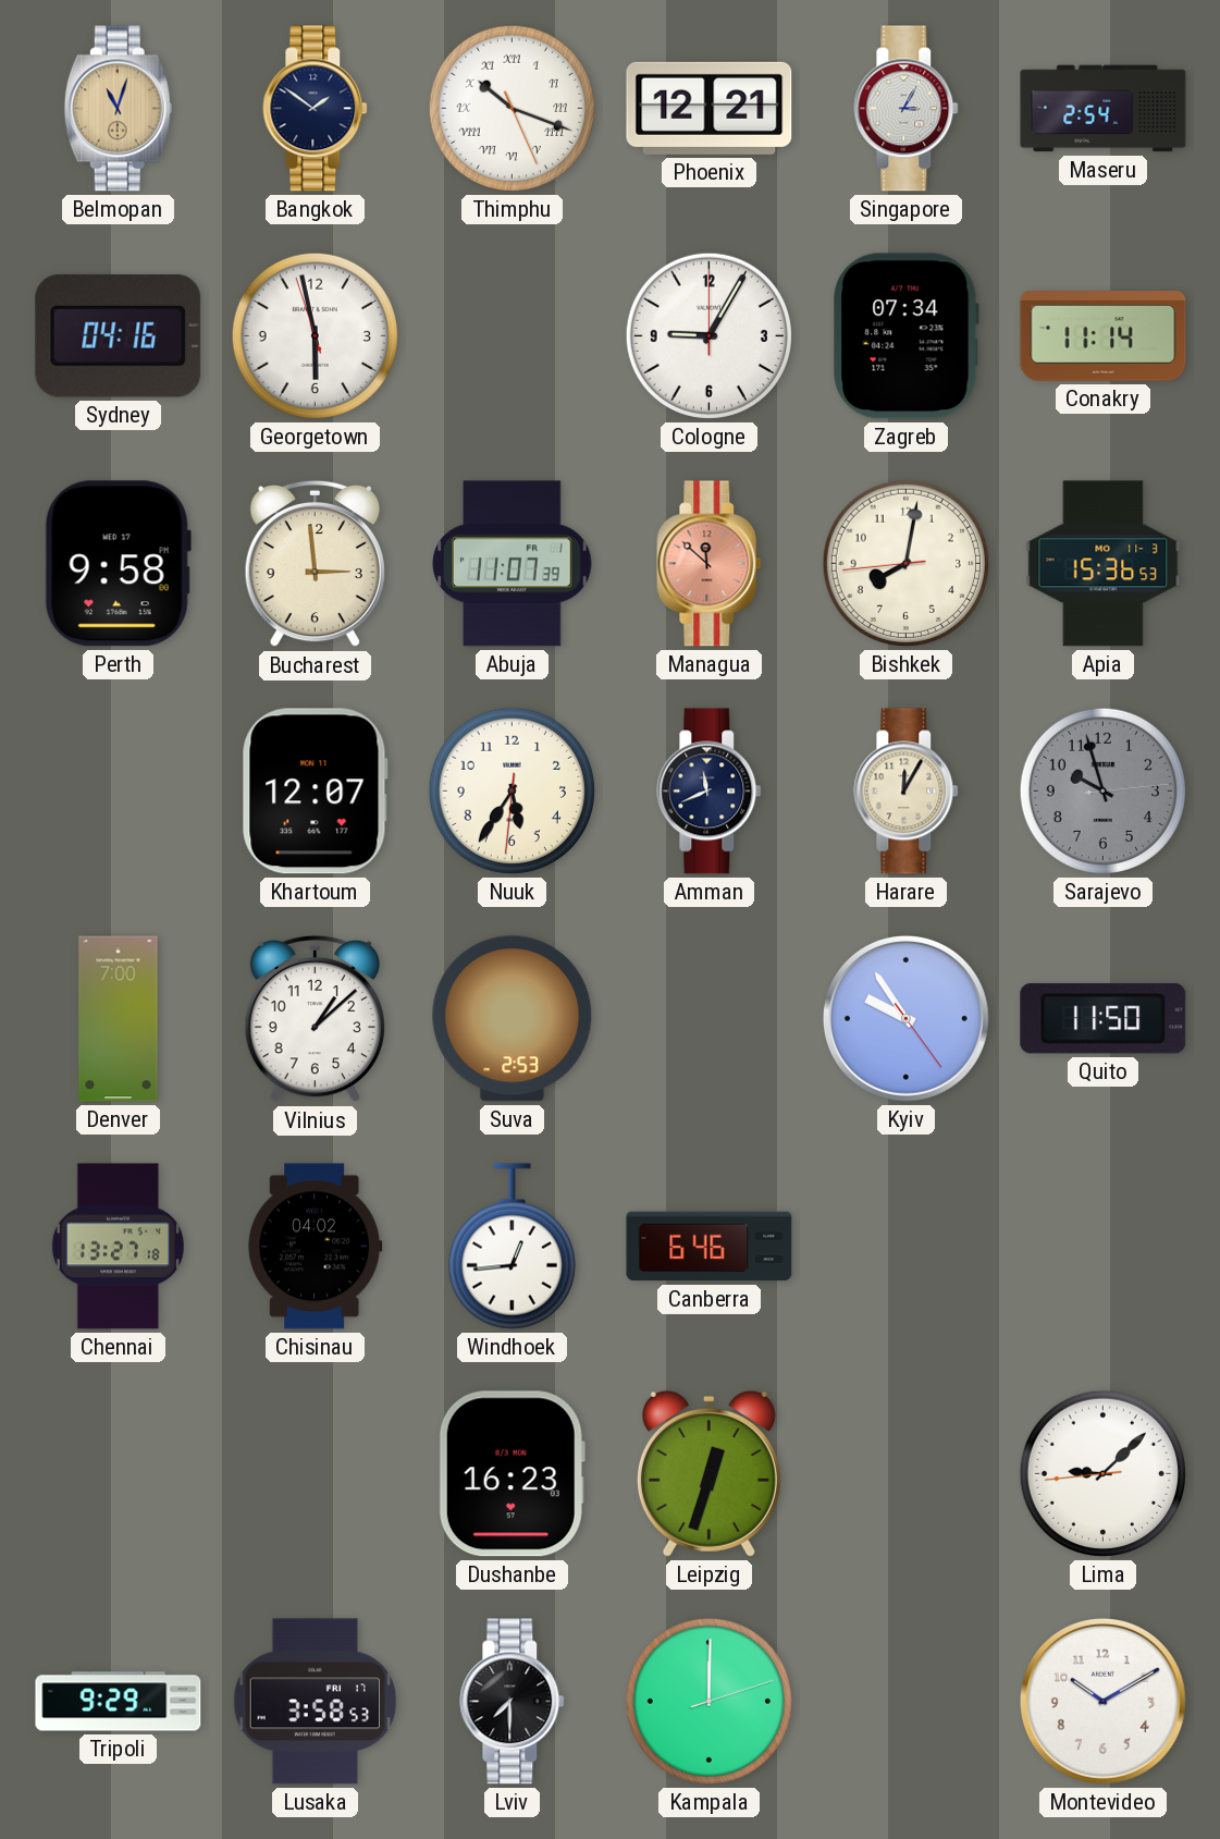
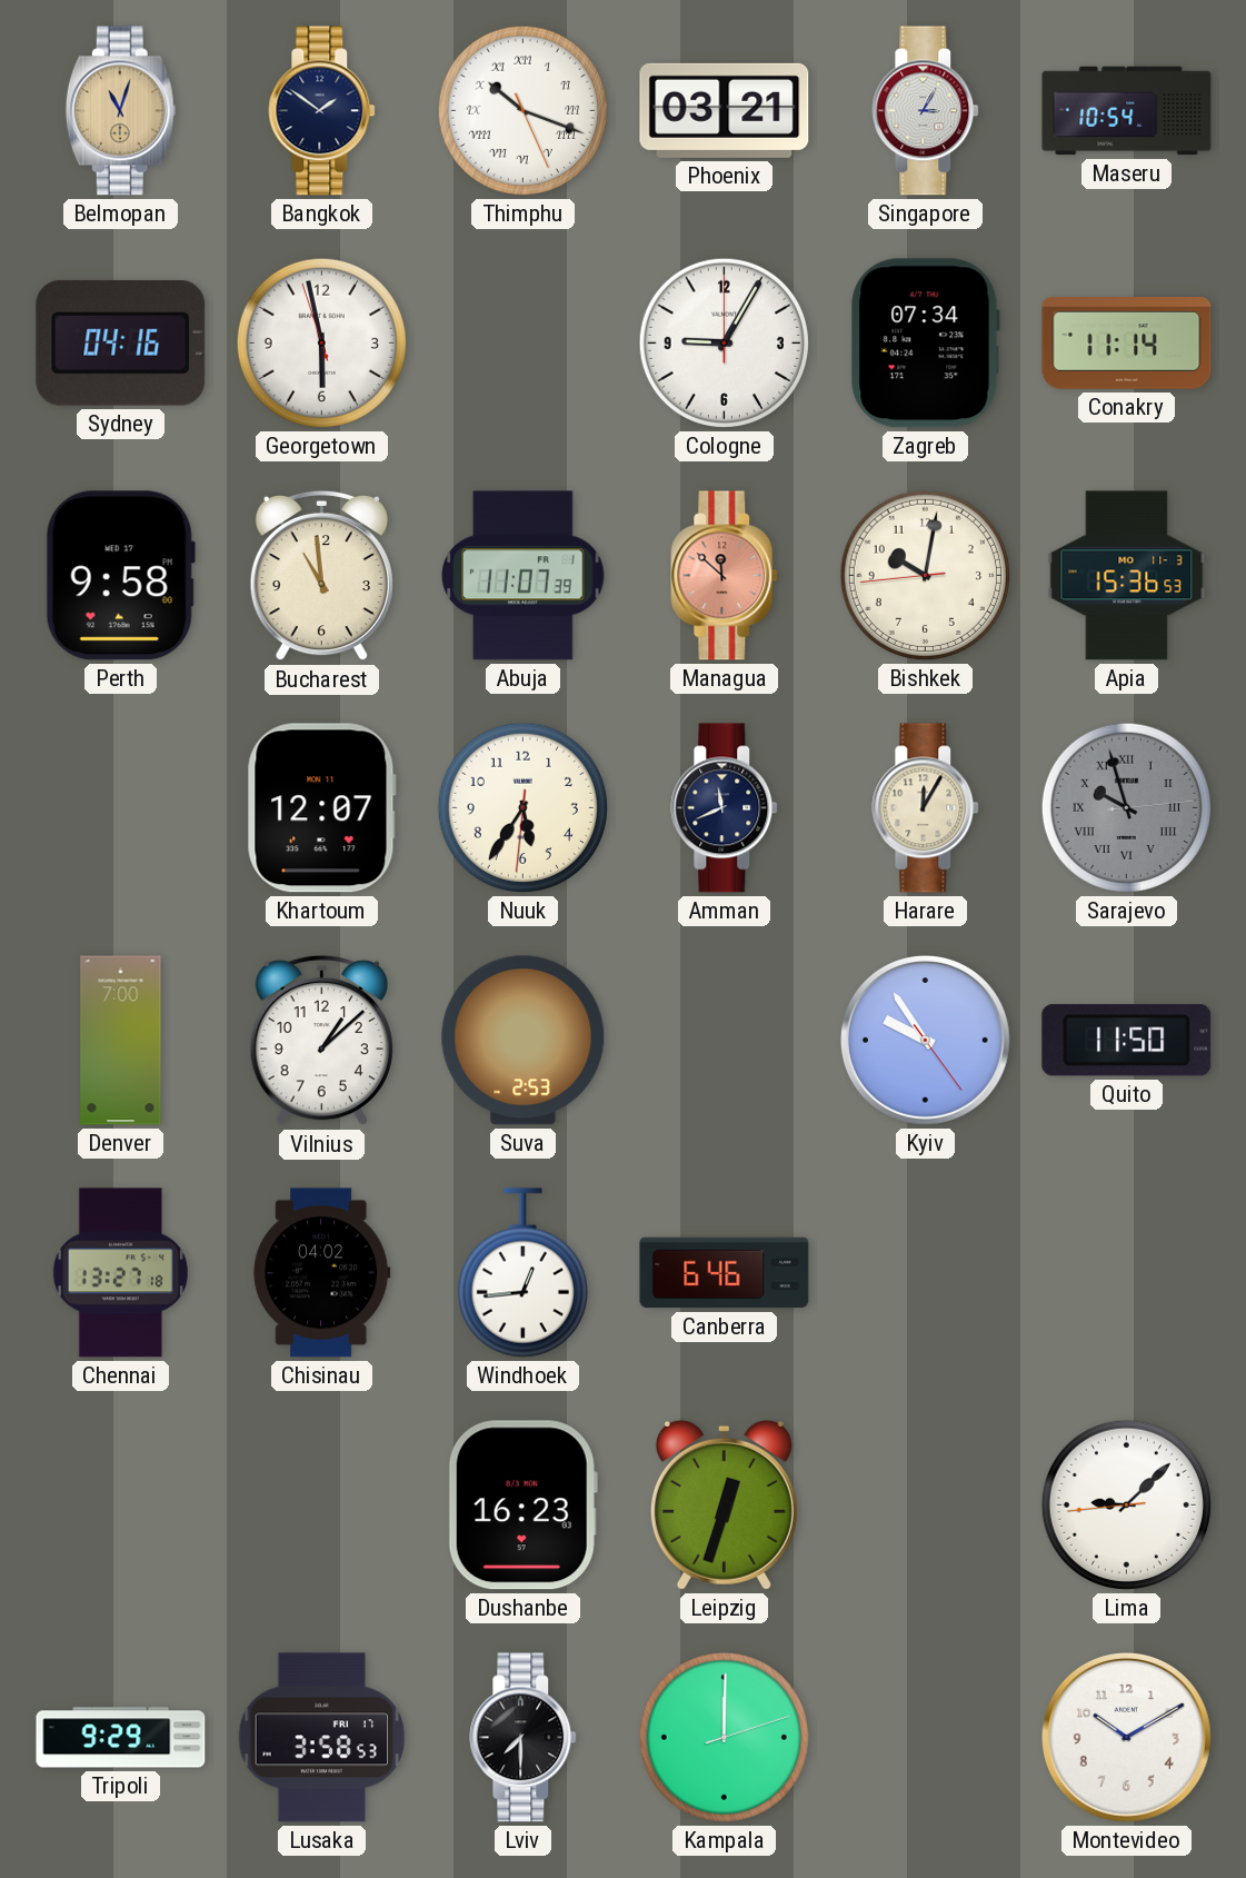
Phoenix: 12:21 -> 03:21
Maseru: 2:54 -> 10:54
Bucharest: 2:59 -> 10:59
Bishkek: 8:01 -> 10:01
Sarajevo numerals: Arabic -> Roman
